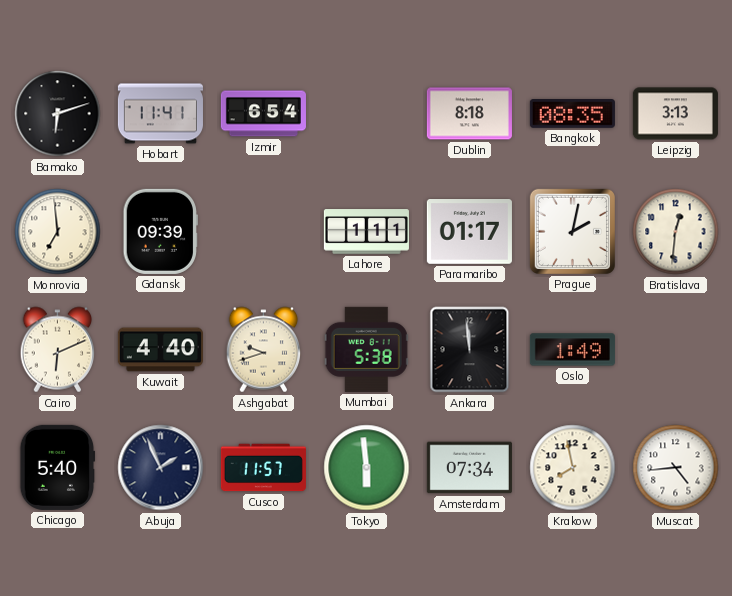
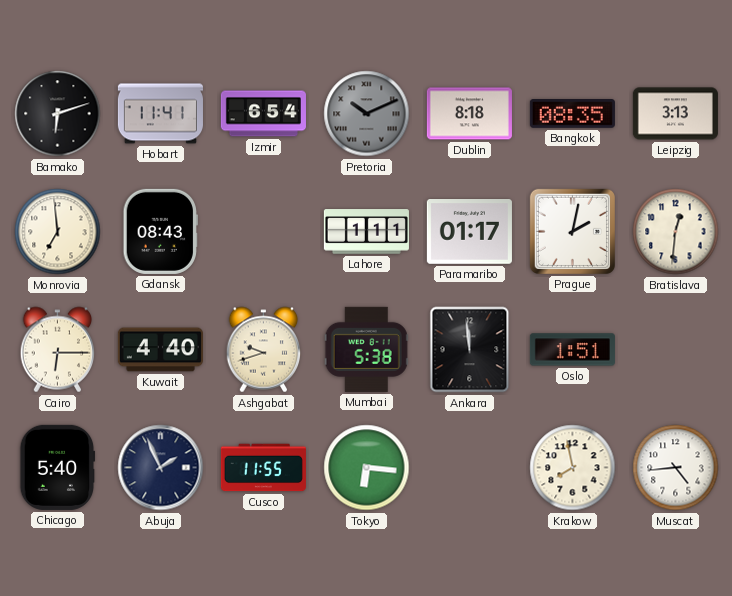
Pretoria: none -> 10:11
Gdansk: 09:39 -> 08:43
Cairo: 6:11 -> 6:15
Oslo: 1:49 -> 1:51
Cusco: 11:57 -> 11:55
Tokyo: 5:59 -> 6:16
Amsterdam: 07:34 -> none
